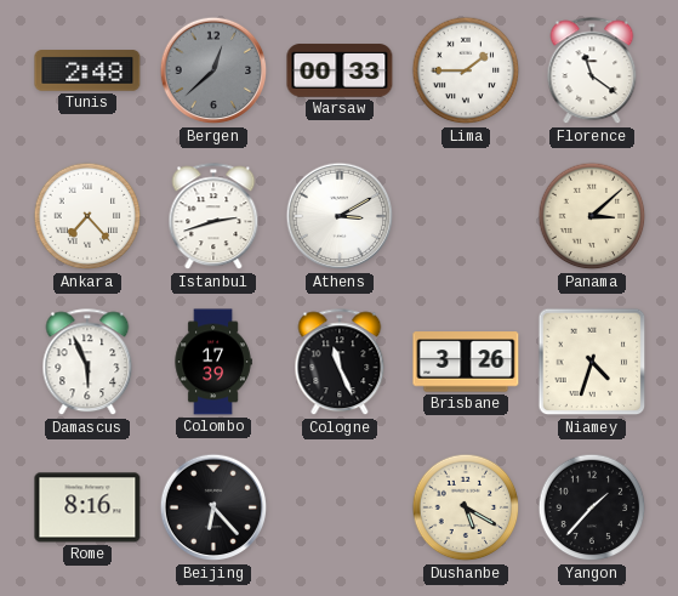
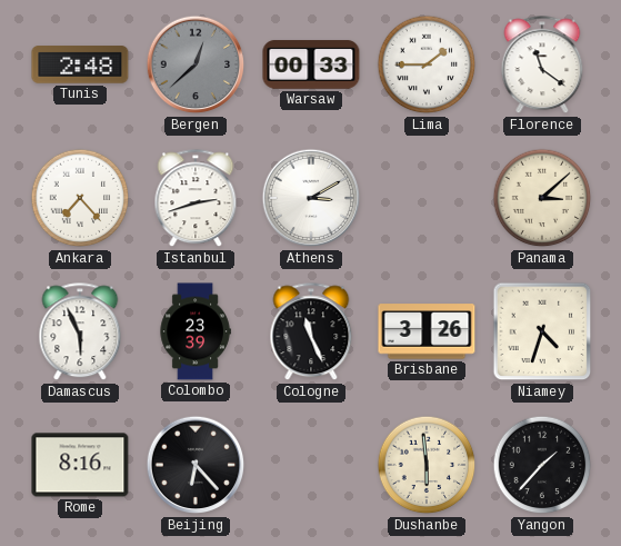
Colombo: 17:39 -> 23:39
Dushanbe: 5:20 -> 5:59
